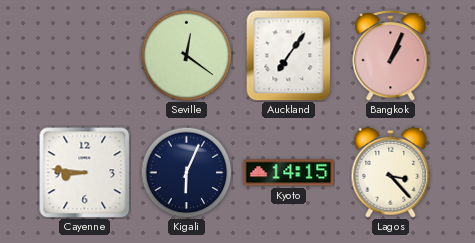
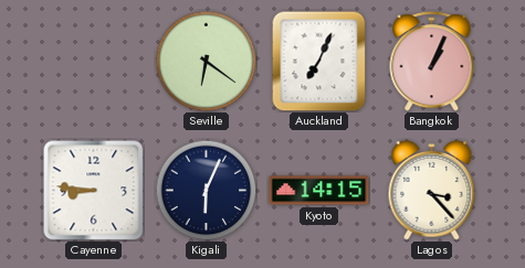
Seville: 12:21 -> 6:21
Auckland: 7:06 -> 7:04
